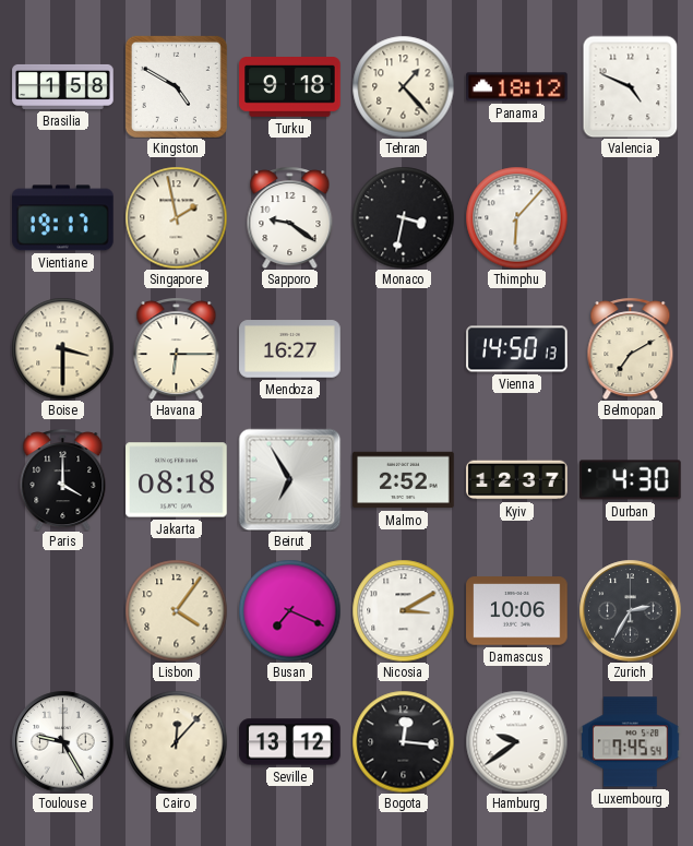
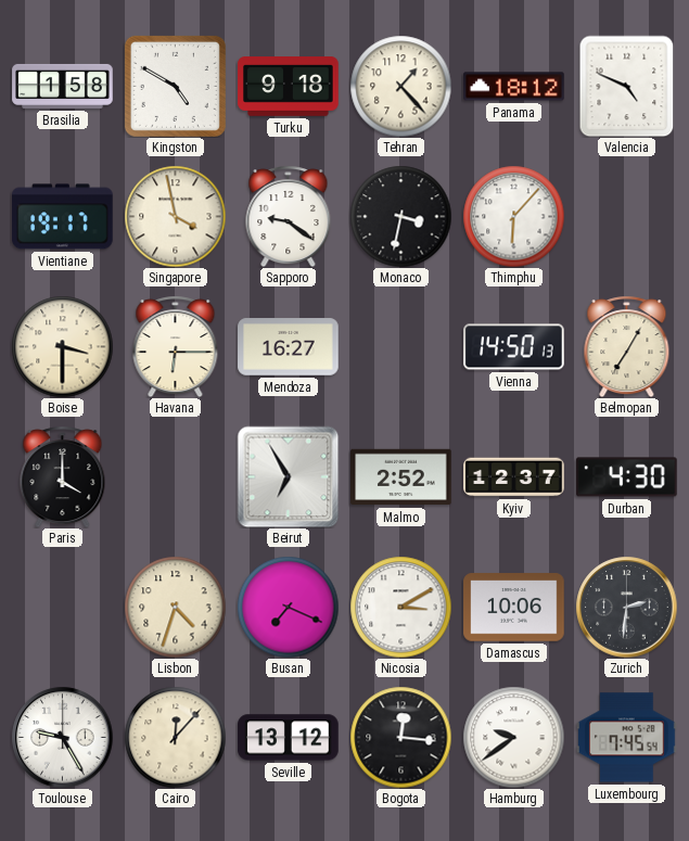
Singapore: 1:58 -> 3:58
Belmopan: 7:10 -> 7:05
Jakarta: 08:18 -> none
Lisbon: 4:06 -> 4:33
Zurich: 2:35 -> 2:31
